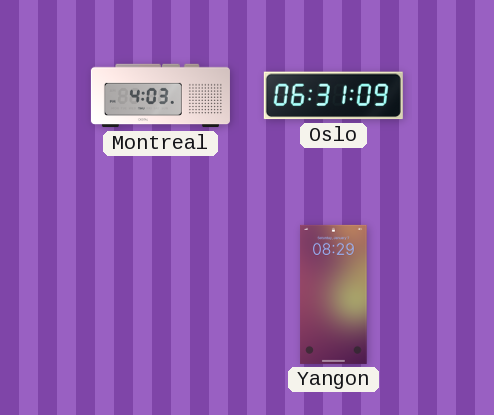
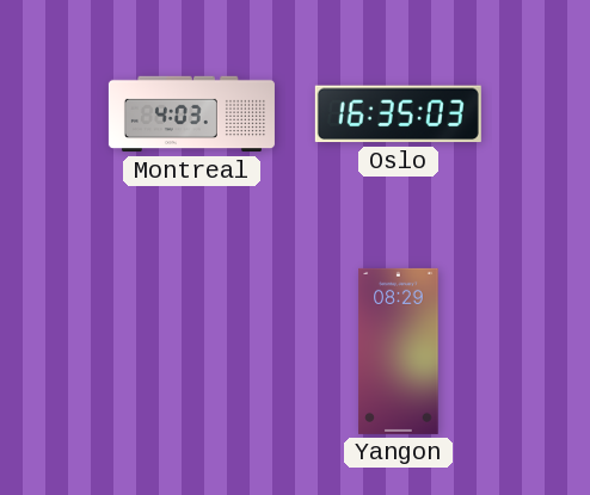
Oslo: 06:31 -> 16:35
